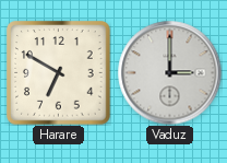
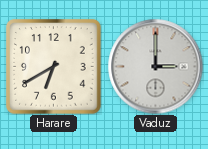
Harare: 6:50 -> 6:40
